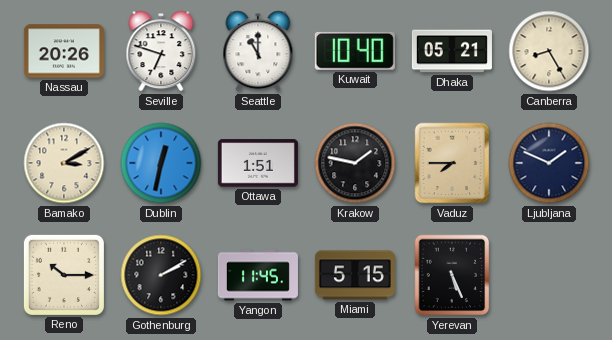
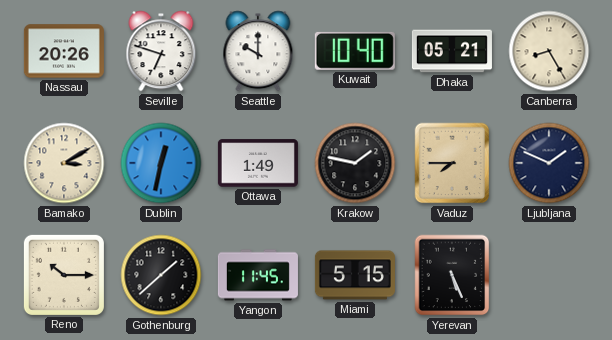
Seattle: 11:00 -> 10:00
Ottawa: 1:51 -> 1:49
Gothenburg: 2:10 -> 1:38
